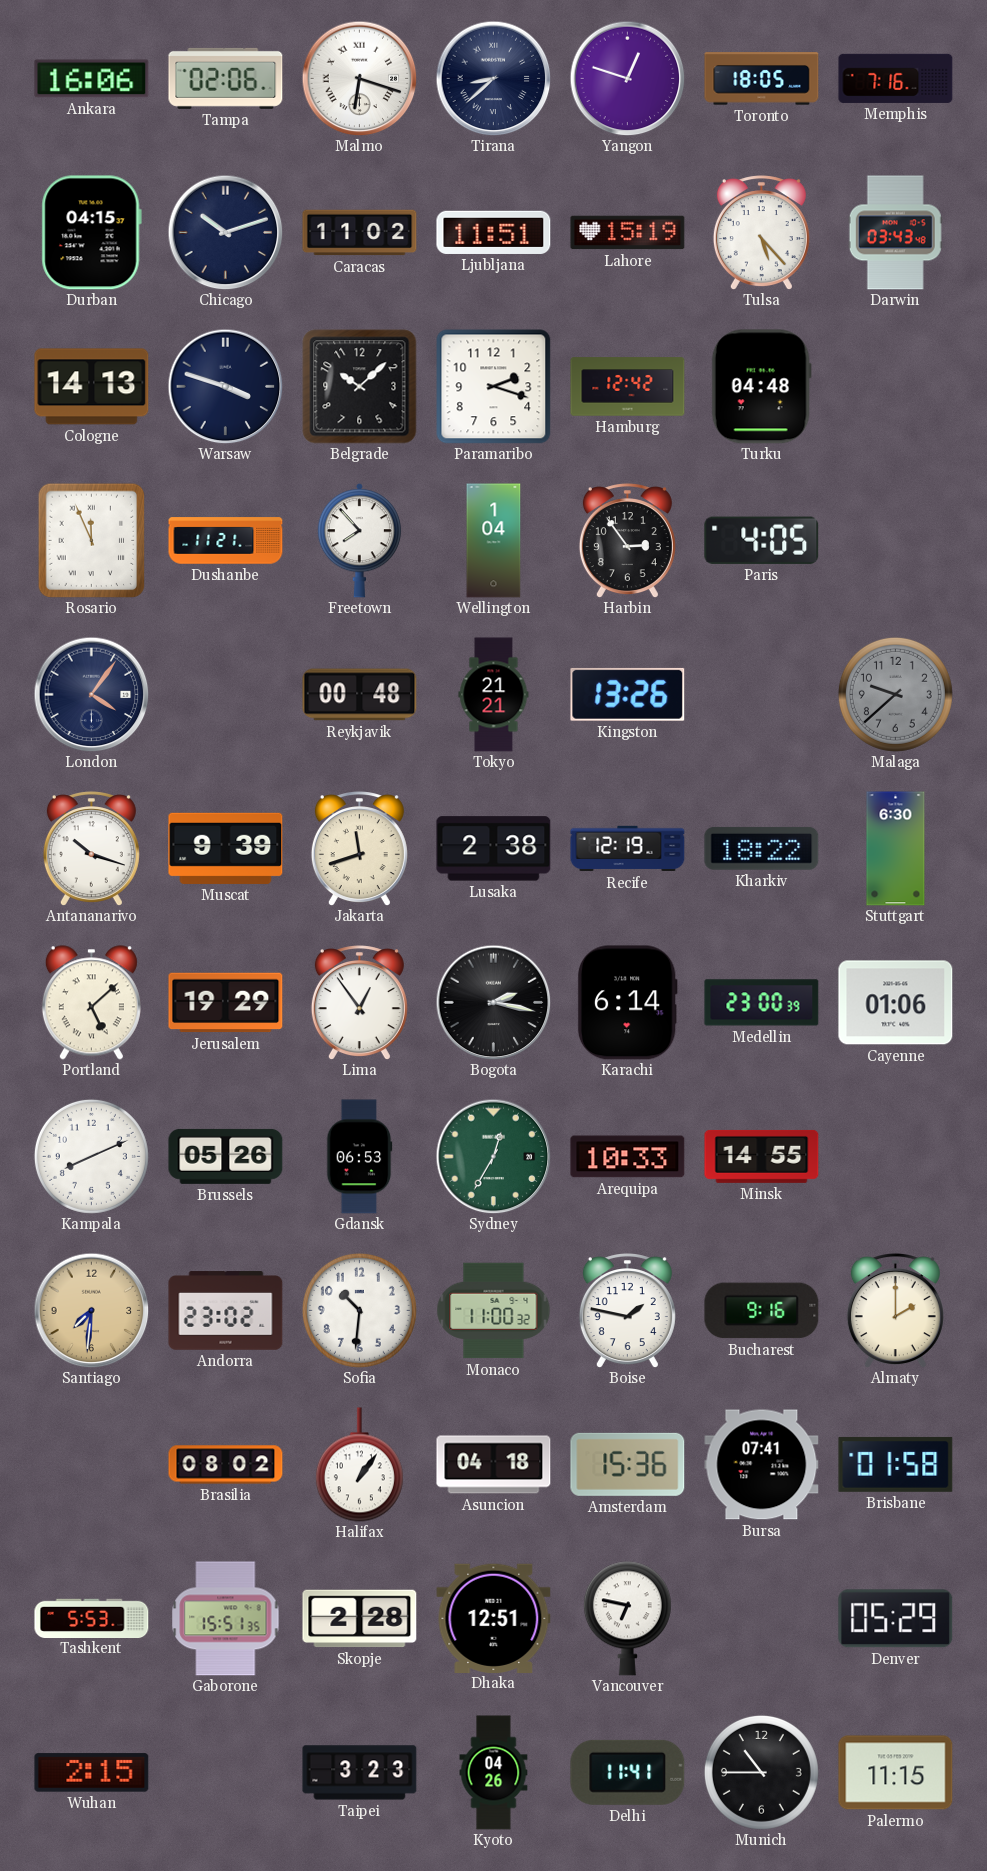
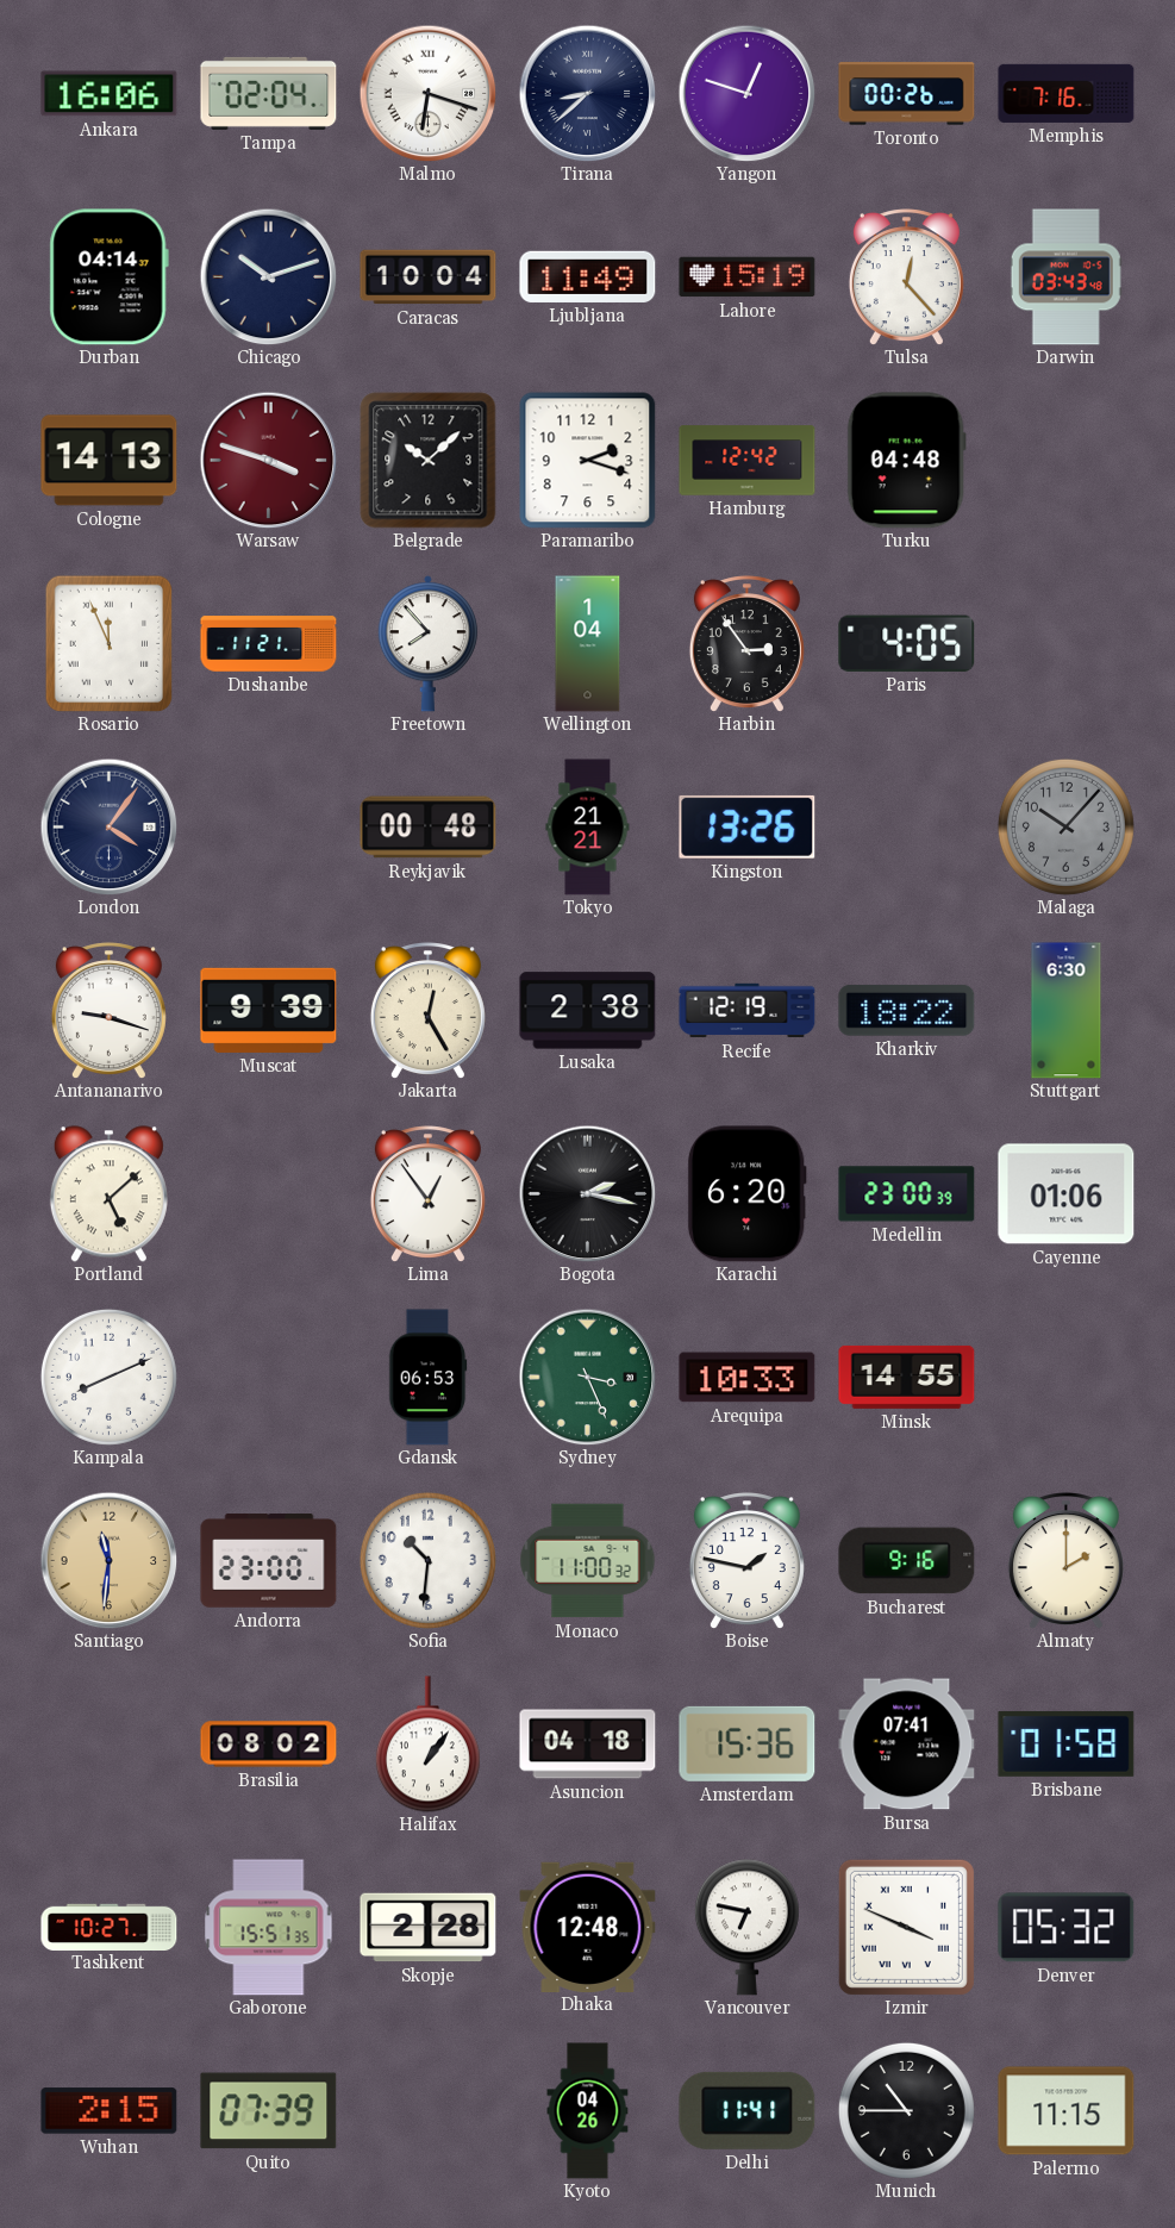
Tampa: 02:06 -> 02:04
Toronto: 18:05 -> 00:26
Durban: 04:15 -> 04:14
Caracas: 11:02 -> 10:04
Ljubljana: 11:51 -> 11:49
Tulsa: 5:23 -> 12:23
Warsaw dial: navy -> burgundy
Malaga: 9:38 -> 10:07
Antananarivo: 10:18 -> 9:18
Jakarta: 11:42 -> 12:25
Jerusalem: 19:29 -> none
Karachi: 6:14 -> 6:20
Brussels: 05:26 -> none
Sydney: 12:35 -> 3:26
Santiago: 7:31 -> 11:31
Andorra: 23:02 -> 23:00
Tashkent: 5:53 -> 10:27
Dhaka: 12:51 -> 12:48
Izmir: none -> 3:49
Denver: 05:29 -> 05:32
Quito: none -> 07:39
Taipei: 3:23 -> none
